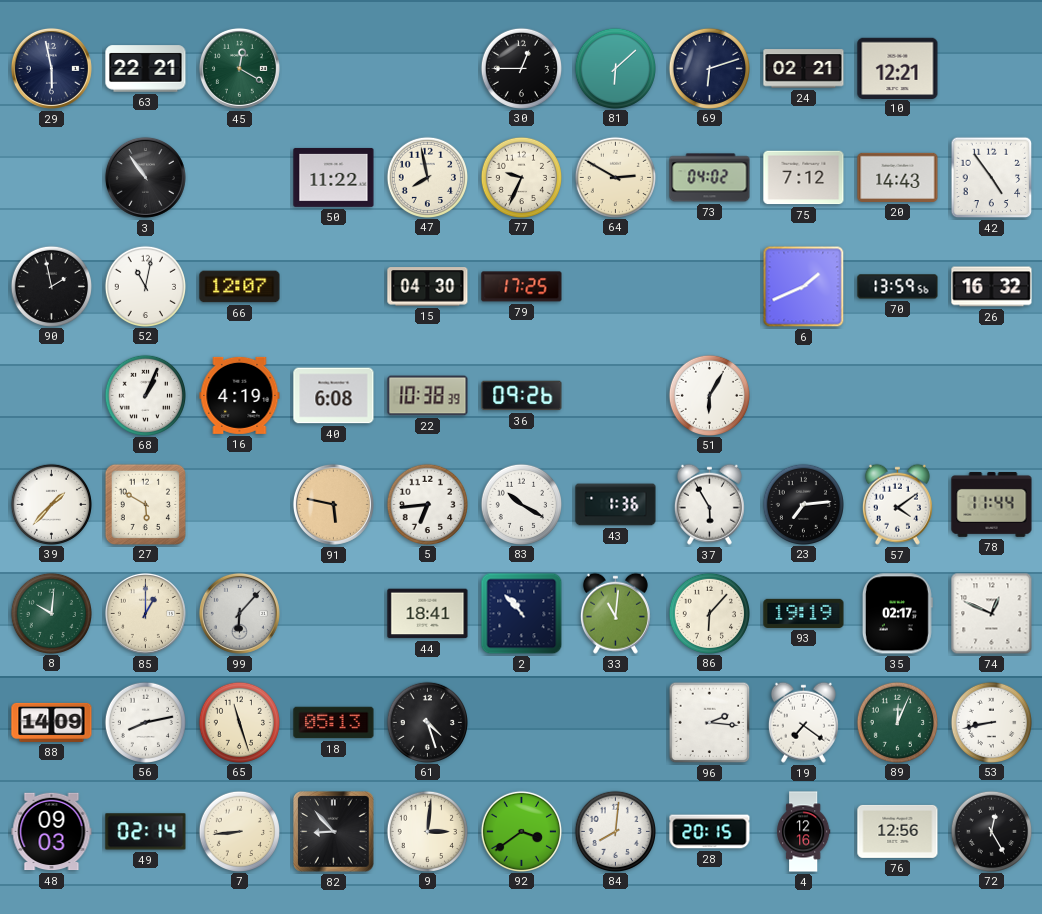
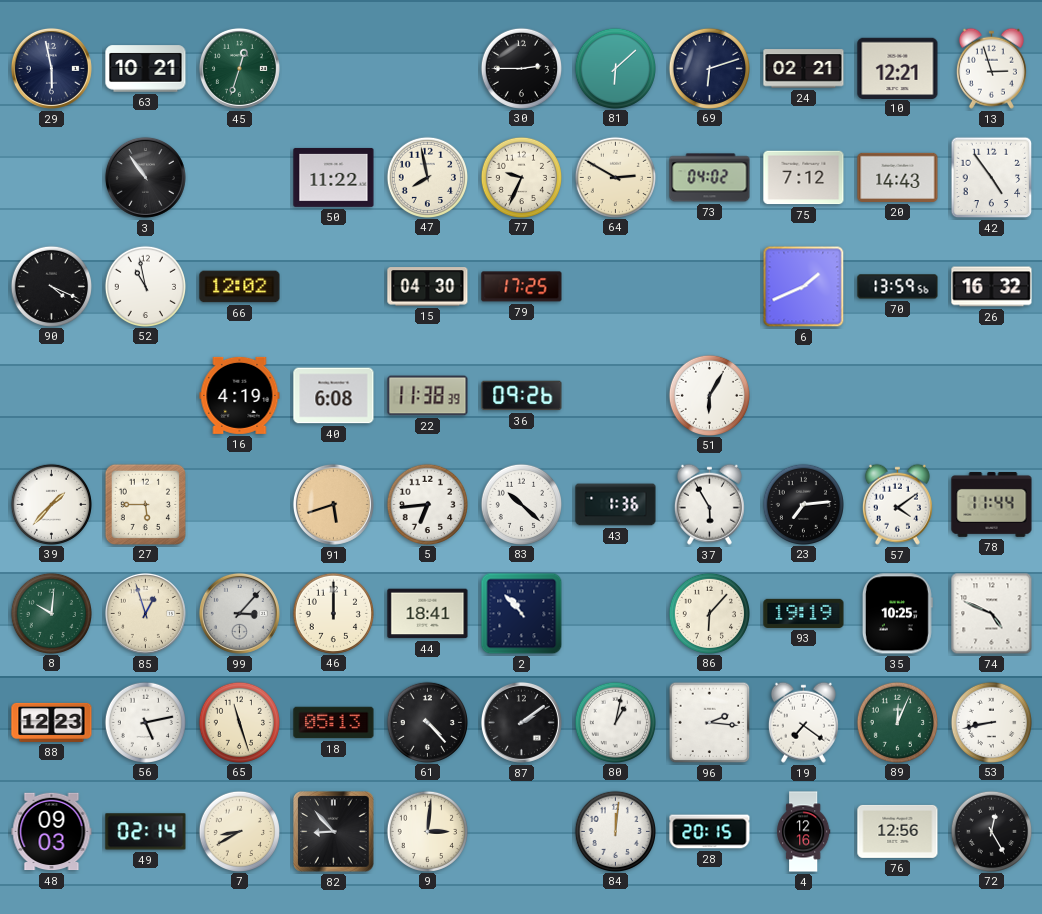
63: 22:21 -> 10:21
45: 12:20 -> 12:33
30: 12:45 -> 2:45
13: none -> 2:57
90: 1:58 -> 4:19
52: 11:02 -> 10:58
66: 12:07 -> 12:02
68: 1:04 -> none
22: 10:38 -> 11:38
27: 5:50 -> 5:45
91: 5:47 -> 5:42
83: 10:20 -> 10:22
85: 1:00 -> 12:57
99: 6:07 -> 3:07
46: none -> 12:00
33: 11:01 -> none
35: 02:17 -> 10:25
74: 12:49 -> 4:49
88: 14:09 -> 12:23
56: 8:13 -> 5:13
61: 4:27 -> 4:23
87: none -> 2:09
80: none -> 1:02
7: 8:44 -> 8:40
92: 3:39 -> none
84: 8:01 -> 12:01
